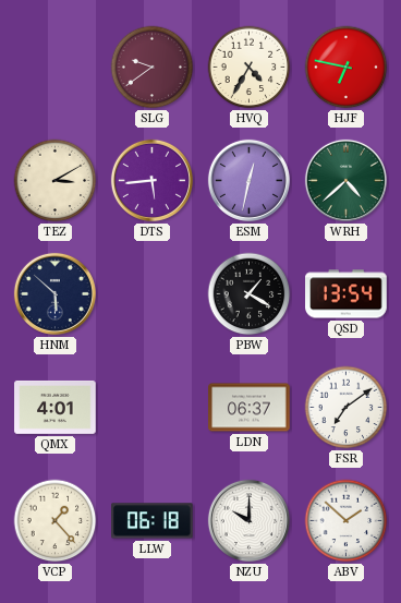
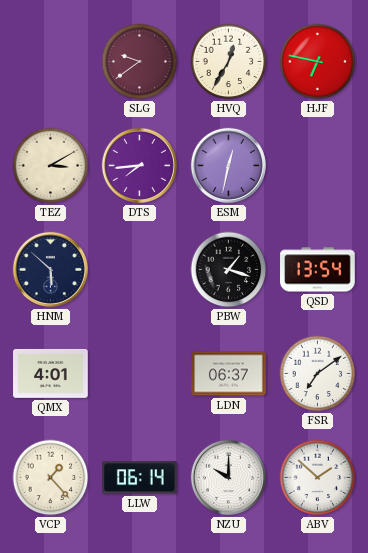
HVQ: 4:35 -> 12:35
DTS: 5:44 -> 7:44
WRH: 4:38 -> none
PBW: 1:20 -> 1:18
LLW: 06:18 -> 06:14
